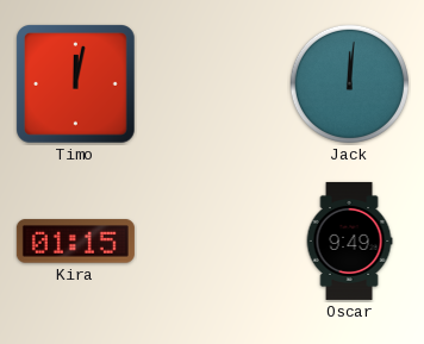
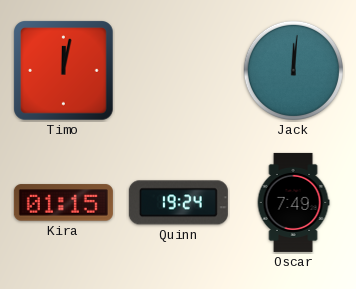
Quinn: none -> 19:24
Oscar: 9:49 -> 7:49
